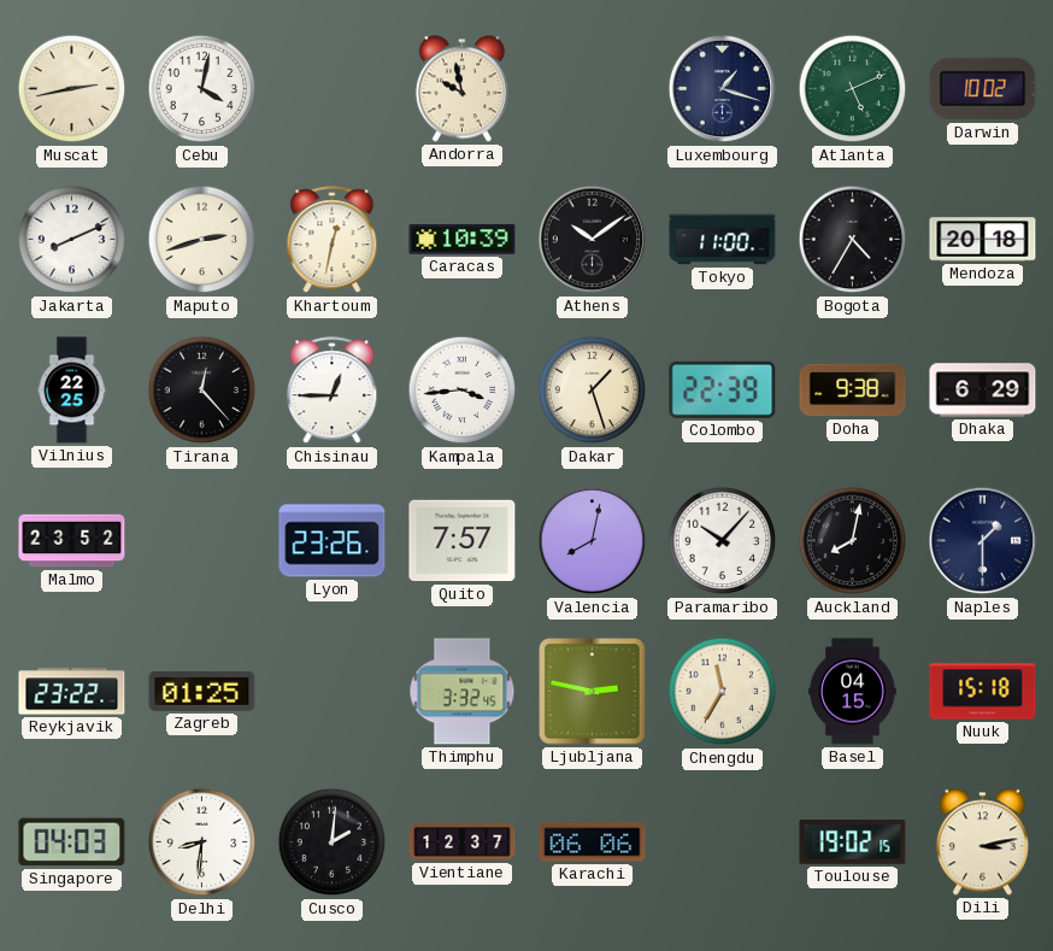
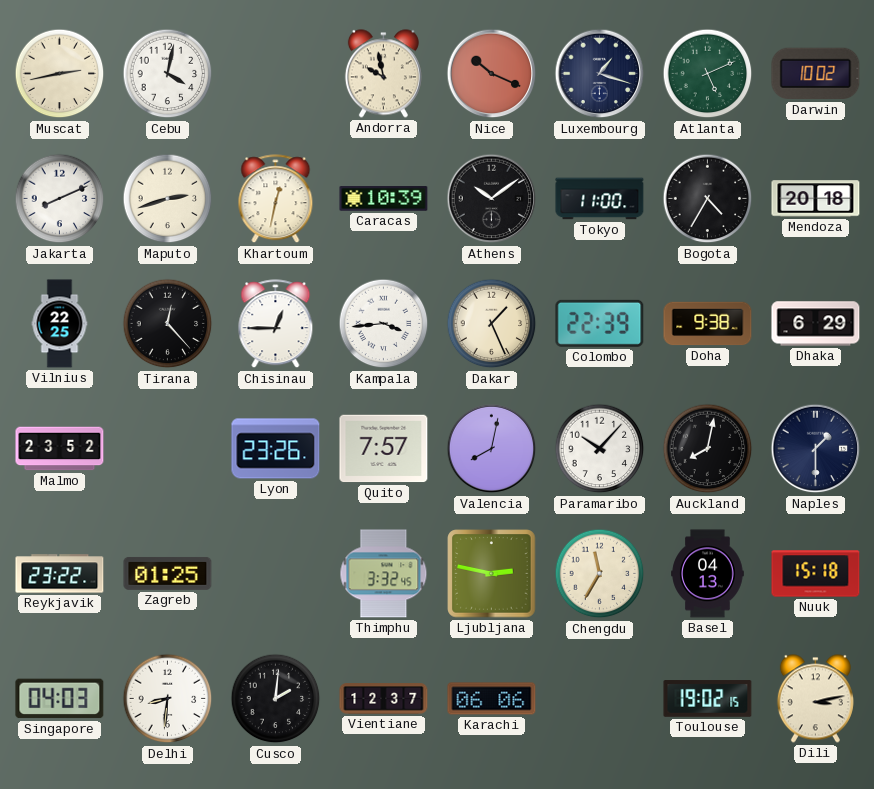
Nice: none -> 10:19
Dakar: 1:27 -> 1:26
Basel: 04:15 -> 04:13
